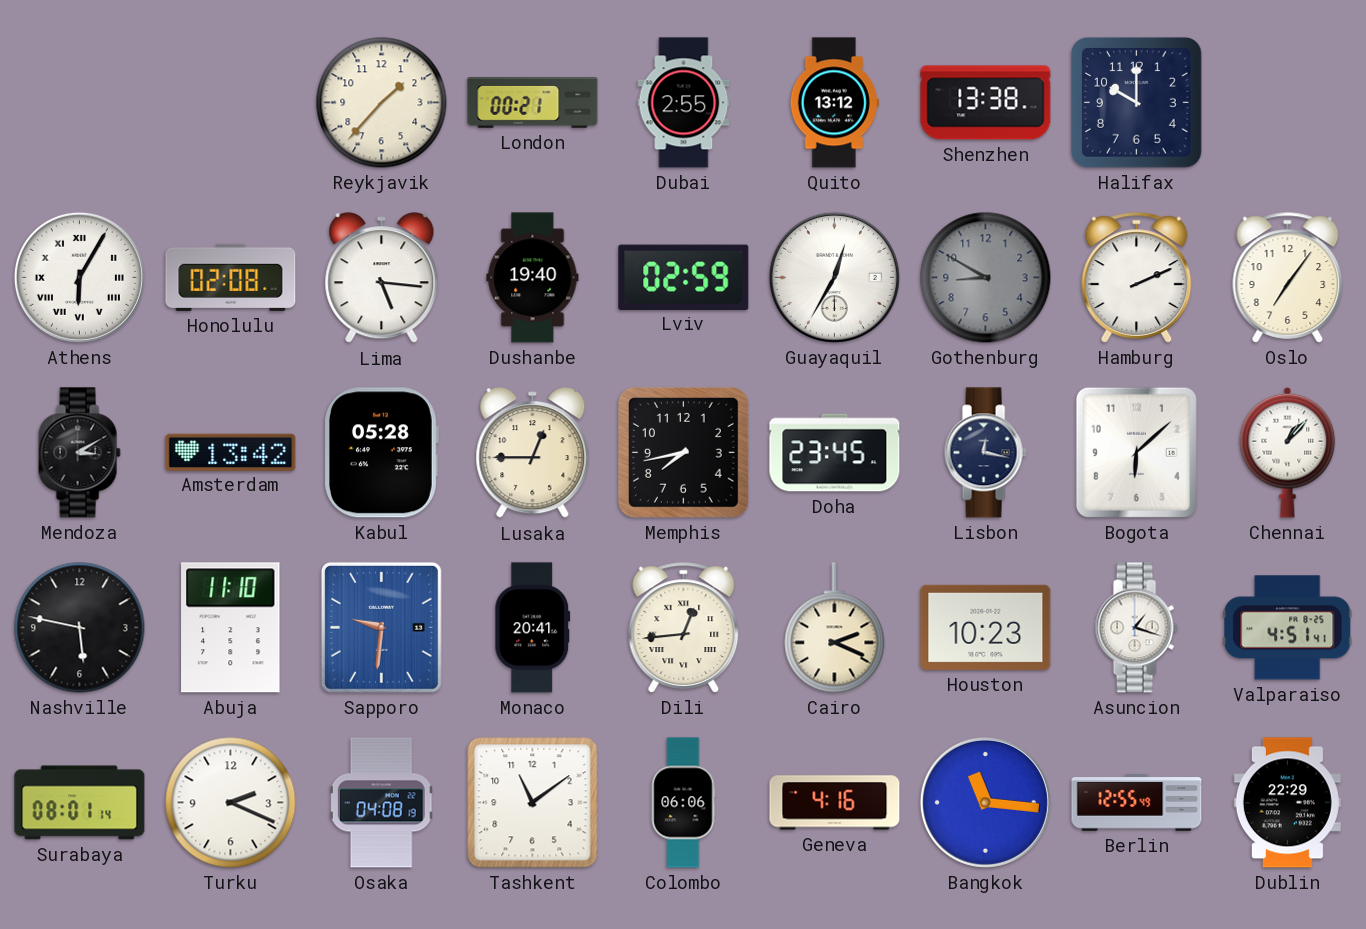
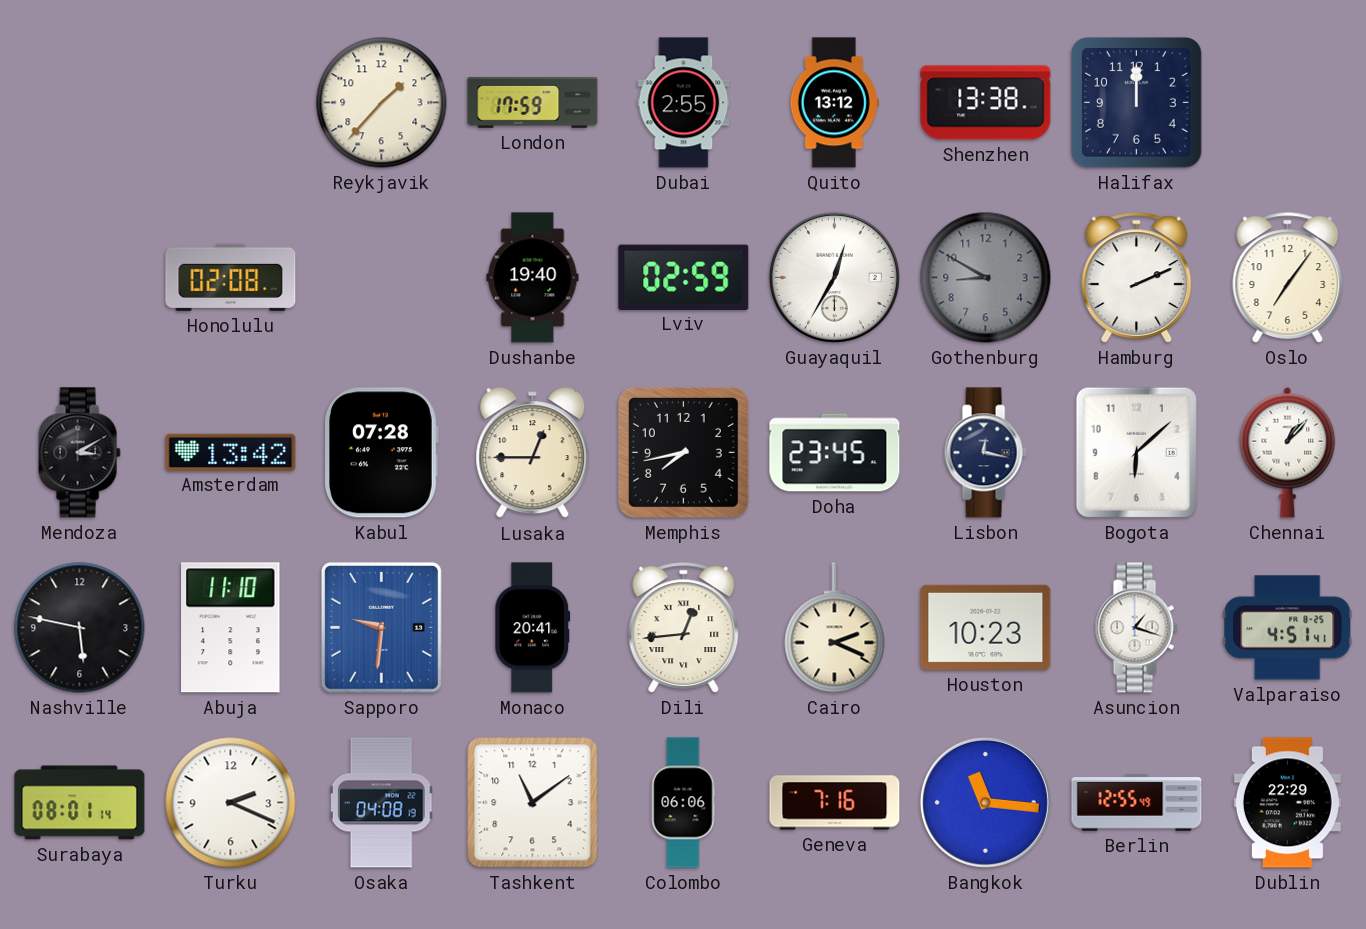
London: 00:21 -> 17:59
Halifax: 10:00 -> 12:00
Athens: 6:05 -> none
Lima: 5:16 -> none
Kabul: 05:28 -> 07:28
Geneva: 4:16 -> 7:16
